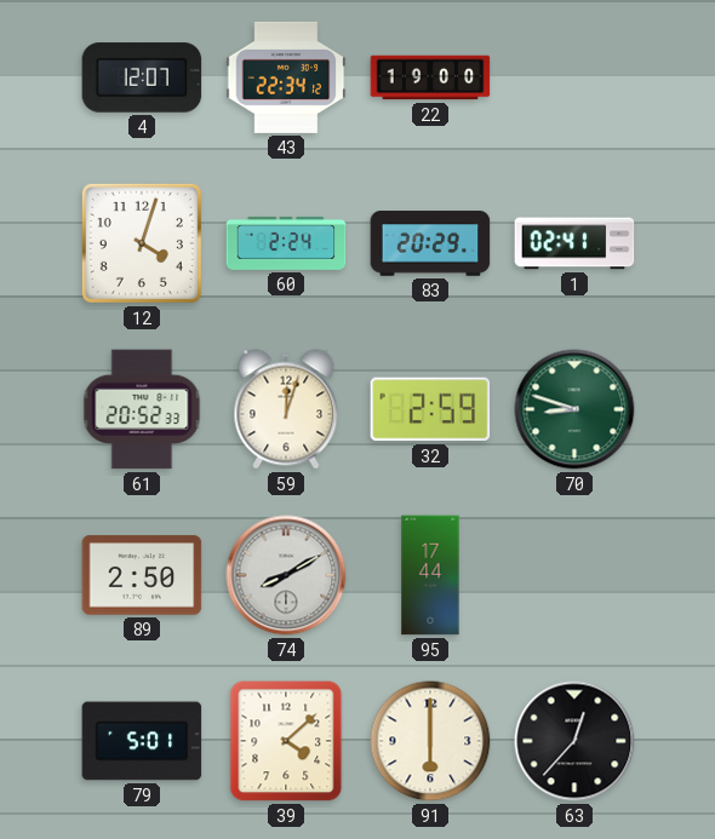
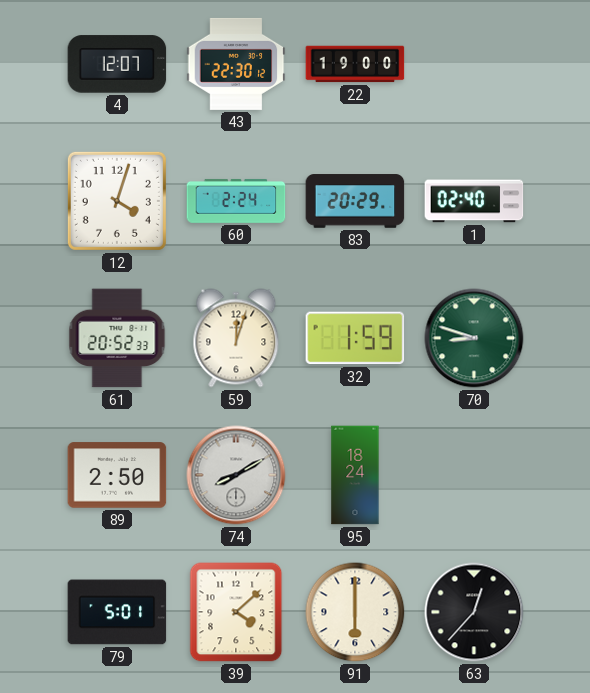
43: 22:34 -> 22:30
1: 02:41 -> 02:40
32: 2:59 -> 1:59
95: 17:44 -> 18:24
